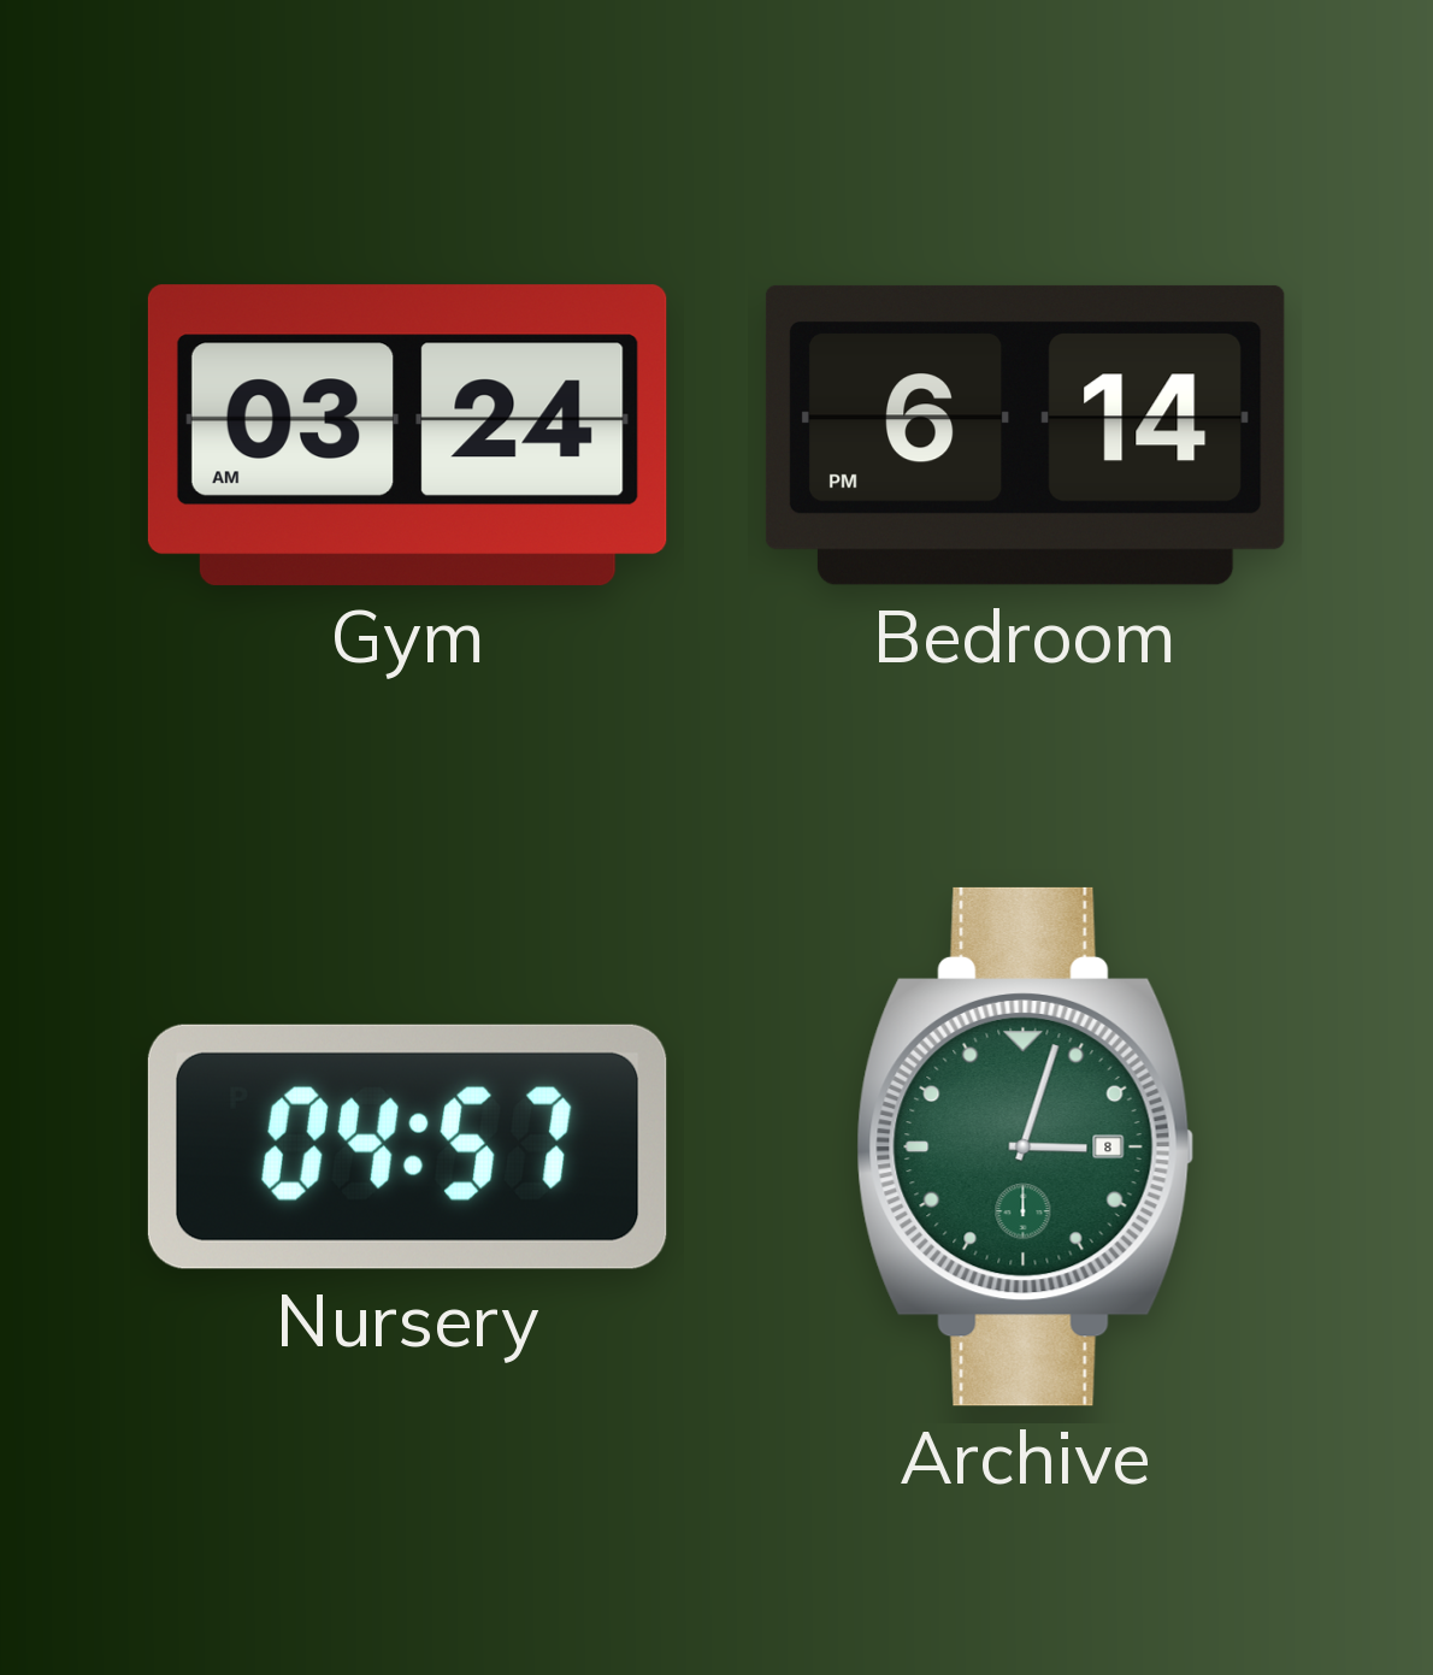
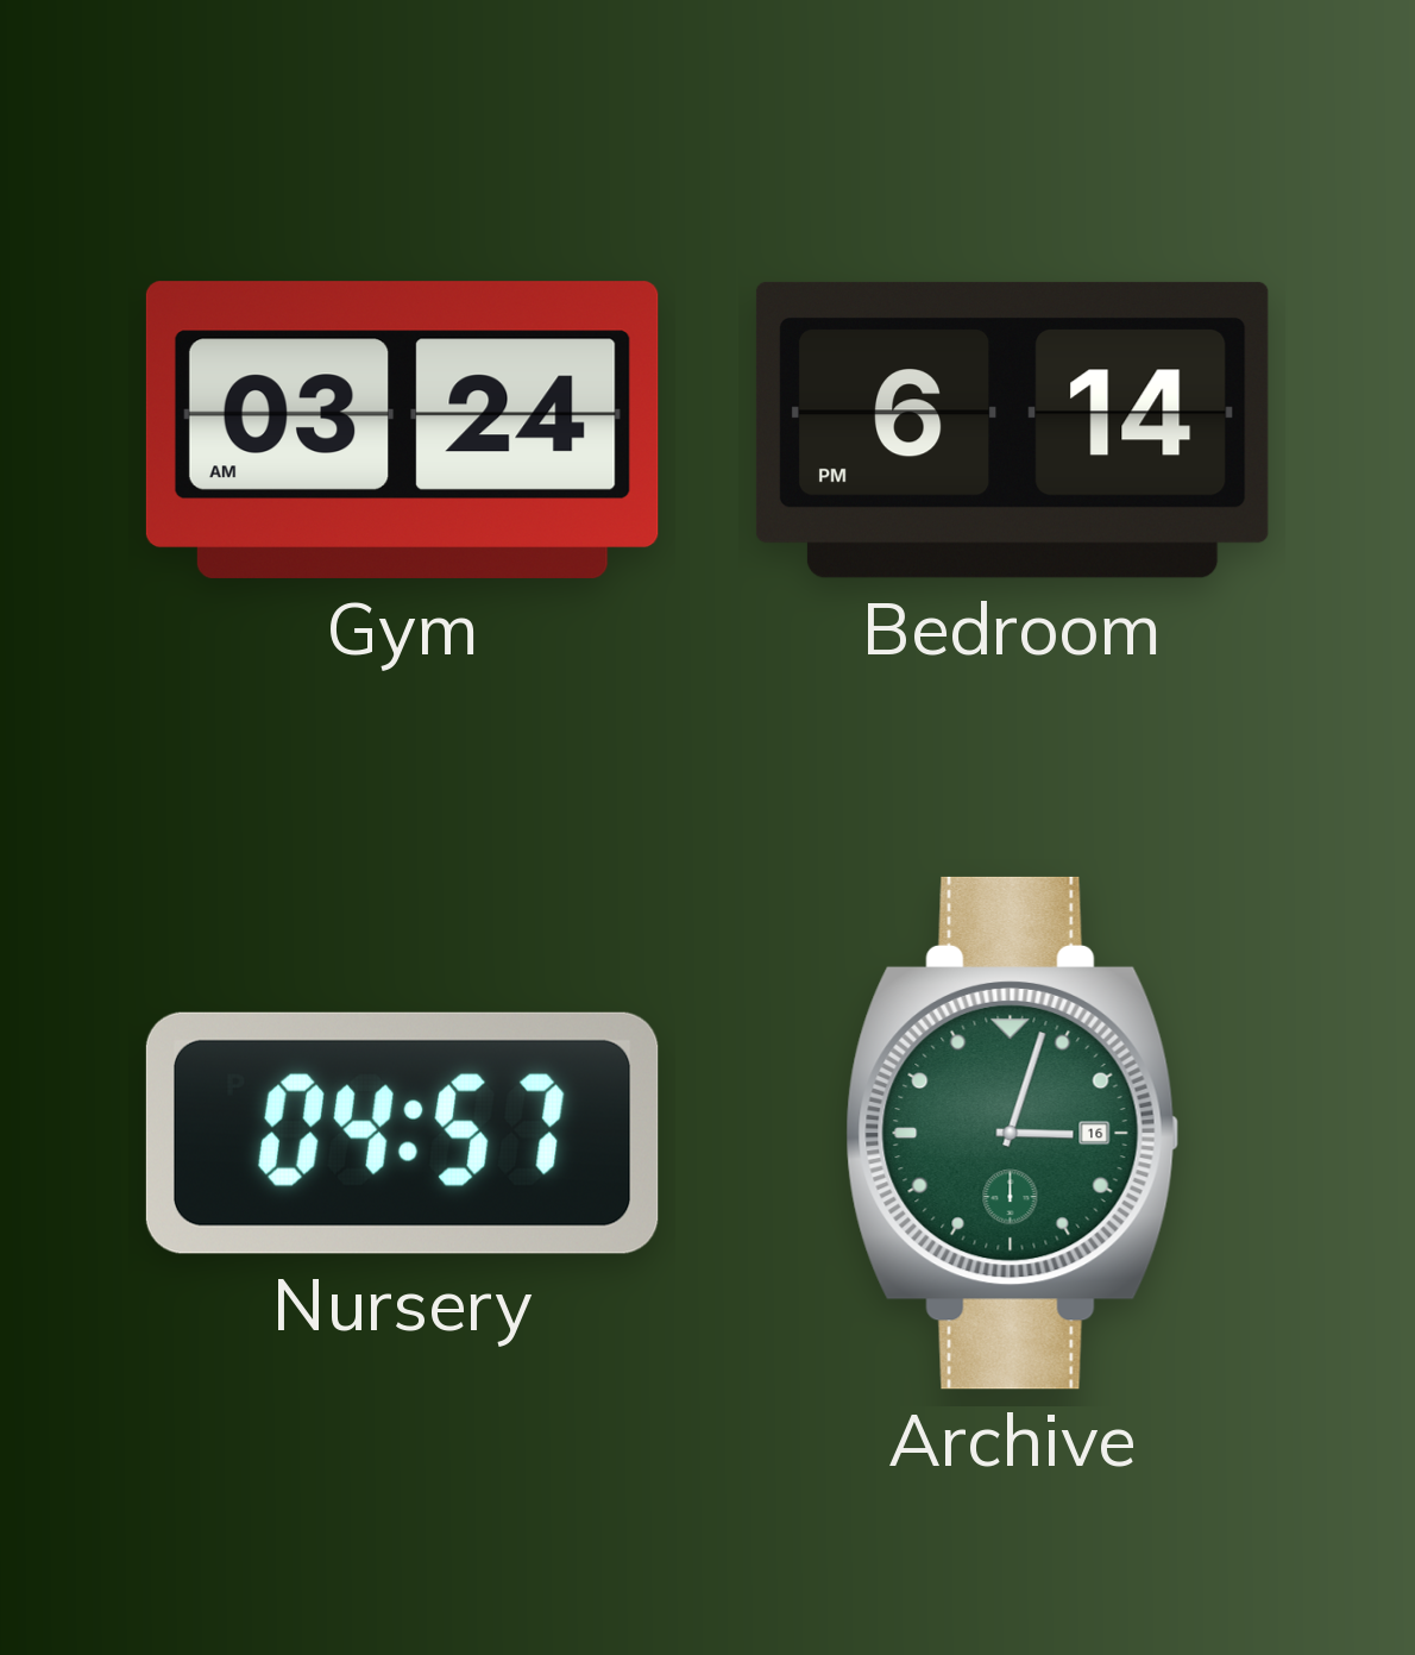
Archive date: 8 -> 16
